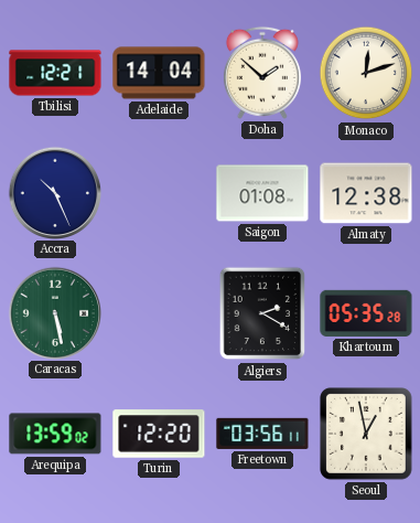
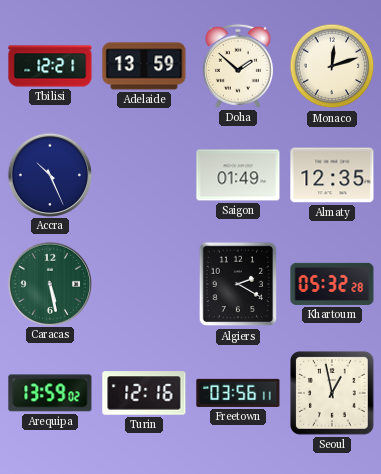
Adelaide: 14:04 -> 13:59
Saigon: 01:08 -> 01:49
Almaty: 12:38 -> 12:35
Khartoum: 05:35 -> 05:32
Turin: 12:20 -> 12:16
